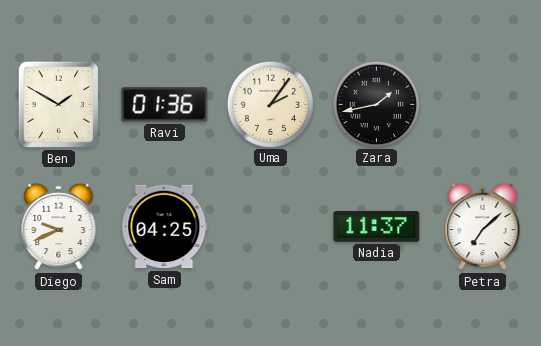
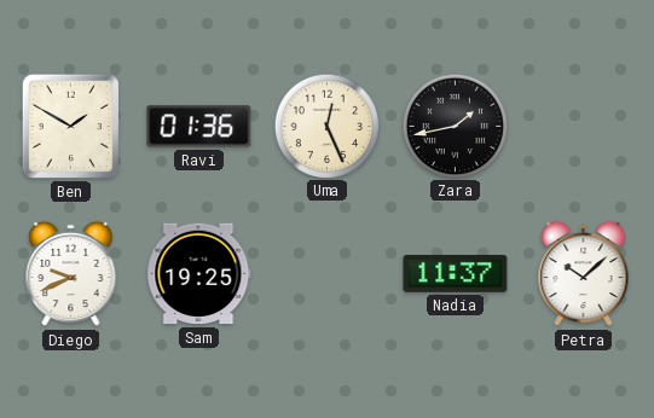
Uma: 2:06 -> 12:26
Sam: 04:25 -> 19:25
Petra: 7:08 -> 10:08
